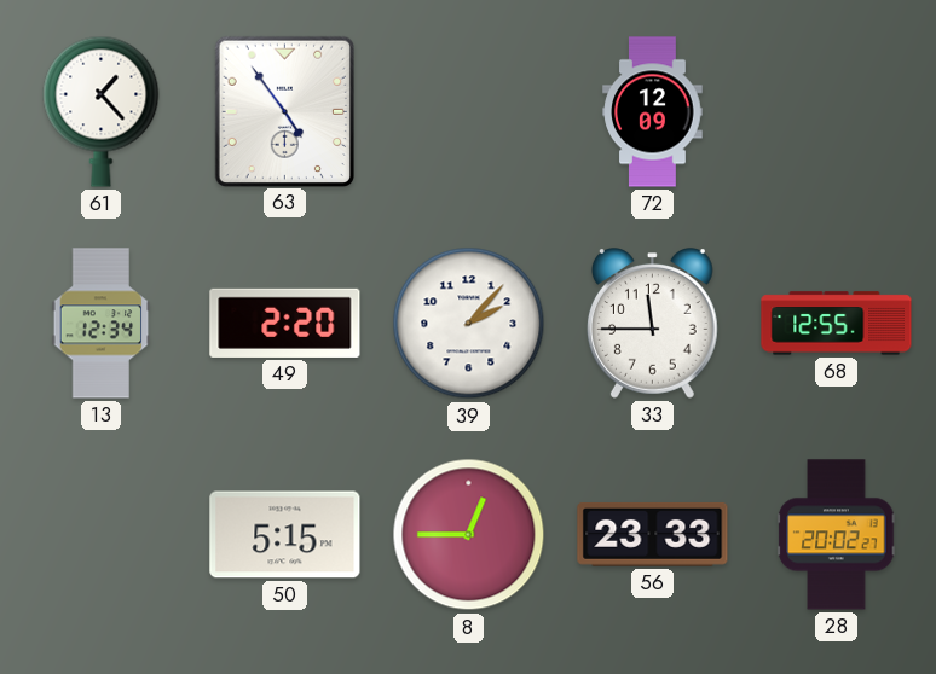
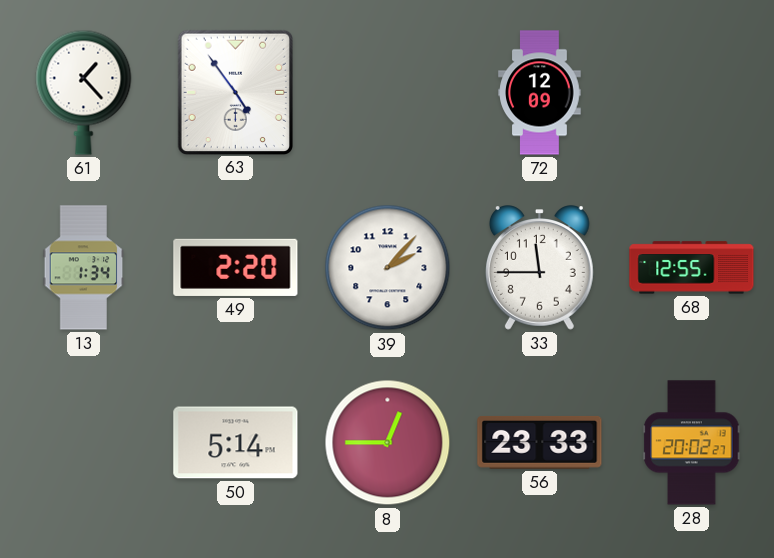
13: 12:34 -> 1:34
50: 5:15 -> 5:14
